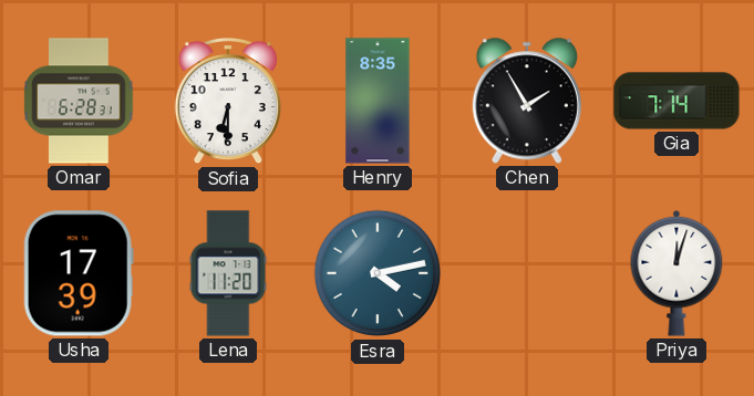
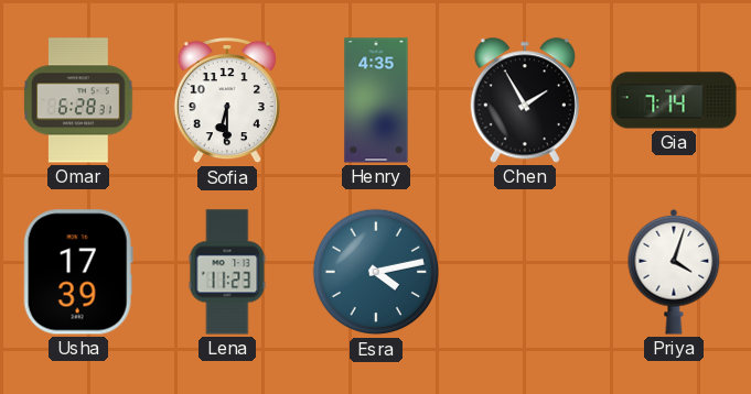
Henry: 8:35 -> 4:35
Lena: 11:20 -> 11:23
Priya: 12:03 -> 4:03
